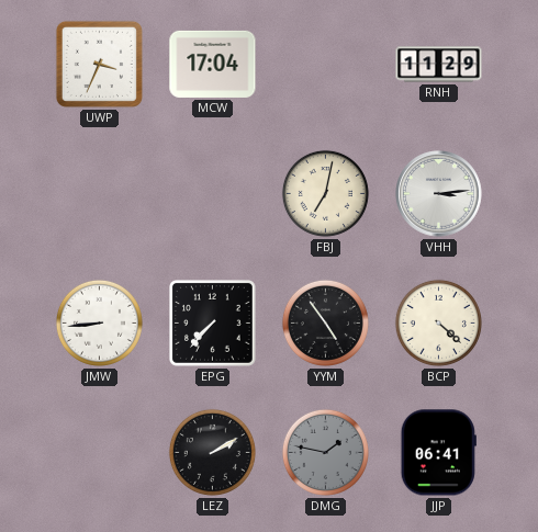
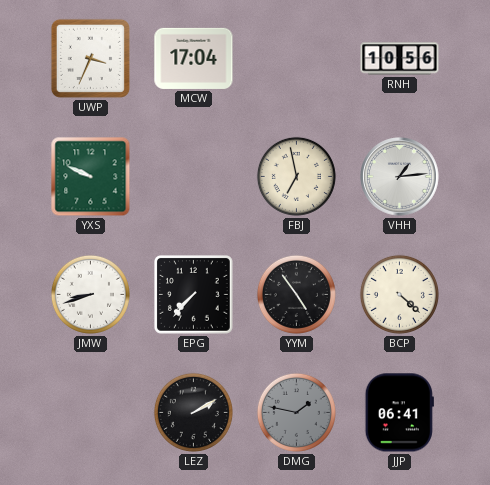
RNH: 11:29 -> 10:56
YXS: none -> 9:49
FBJ: 7:02 -> 6:58
VHH: 3:14 -> 1:14
JMW: 8:44 -> 8:42
